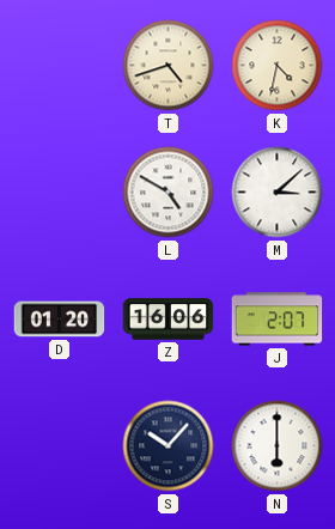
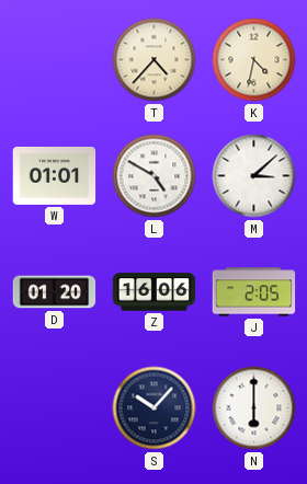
T: 4:42 -> 4:37
W: none -> 01:01
J: 2:07 -> 2:05
